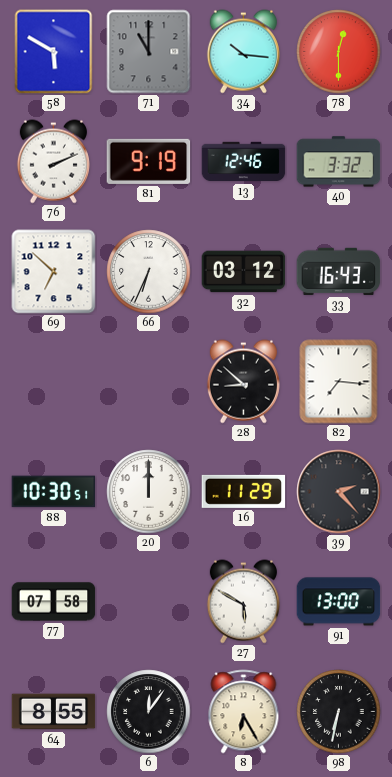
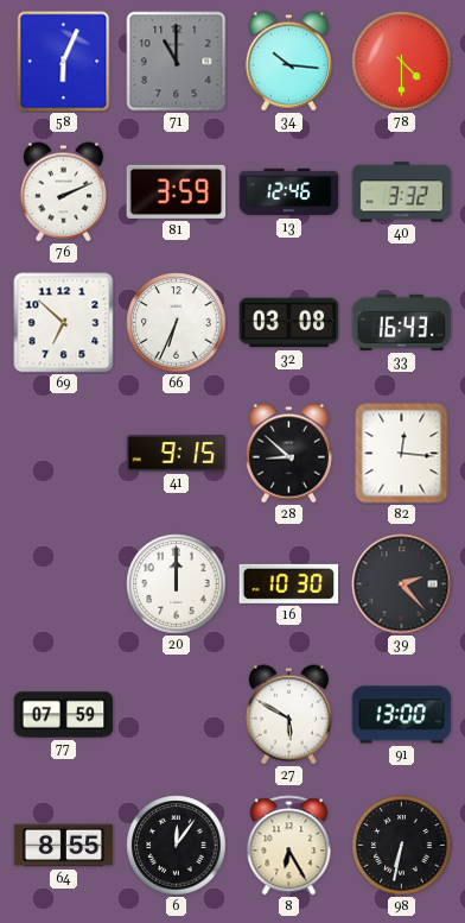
58: 5:50 -> 6:04
78: 12:30 -> 4:30
81: 9:19 -> 3:59
32: 03:12 -> 03:08
41: none -> 9:15
82: 7:16 -> 12:16
88: 10:30 -> none
16: 11:29 -> 10:30
77: 07:58 -> 07:59
